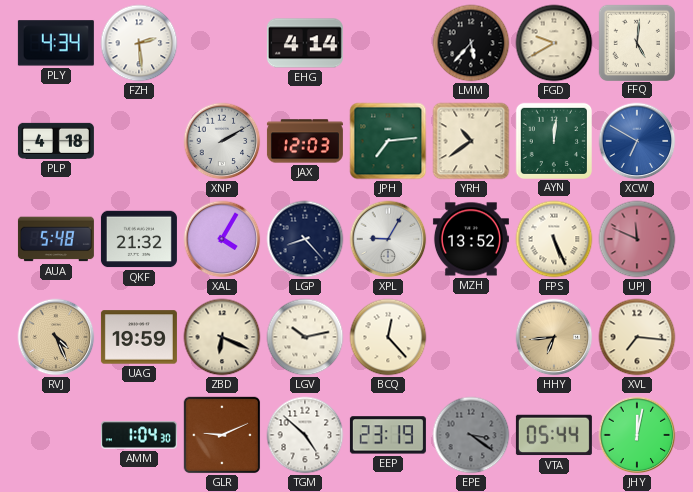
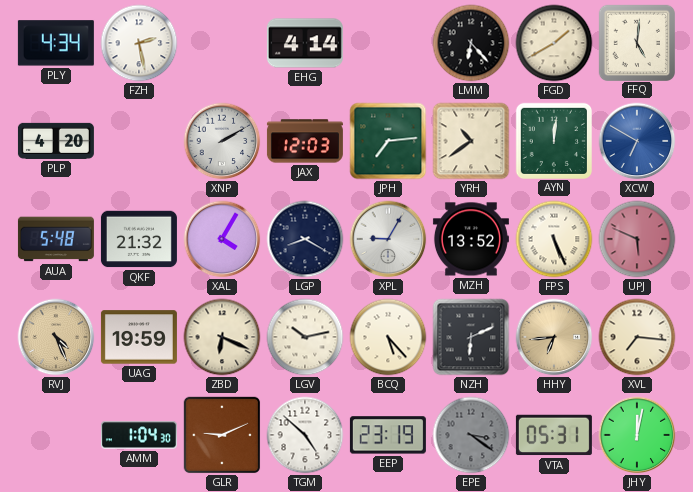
FZH: 2:29 -> 2:28
LMM: 5:37 -> 6:23
FGD: 9:40 -> 1:40
PLP: 4:18 -> 4:20
LGP: 8:23 -> 8:20
UPJ: 11:49 -> 5:49
BCQ: 12:23 -> 5:23
NZH: none -> 6:11
VTA: 05:44 -> 05:31
